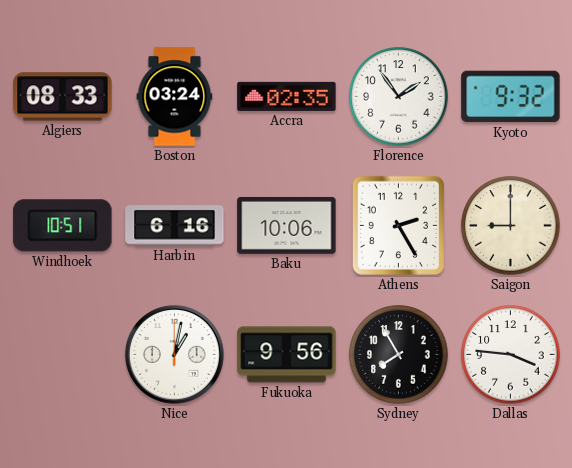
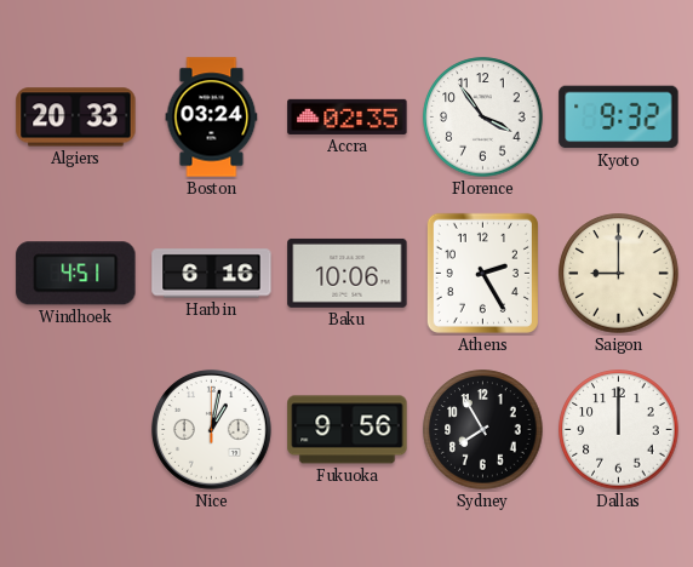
Algiers: 08:33 -> 20:33
Florence: 1:54 -> 3:54
Windhoek: 10:51 -> 4:51
Dallas: 3:46 -> 12:00
